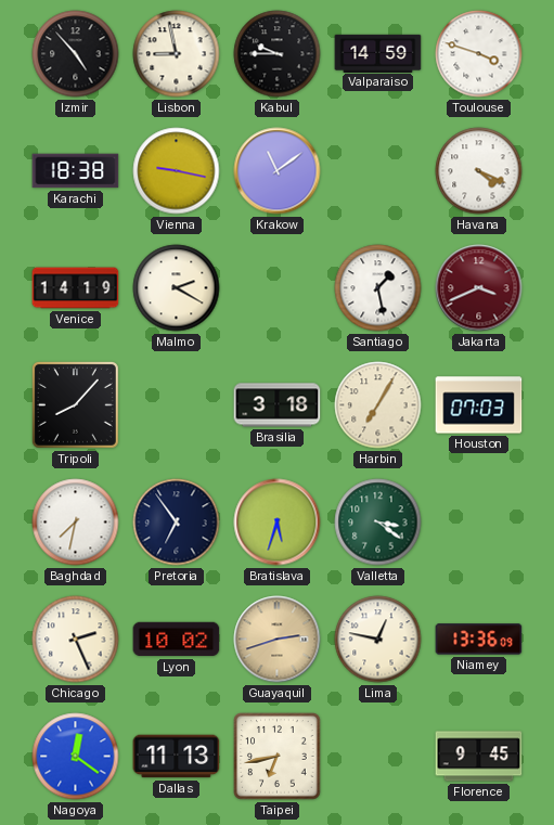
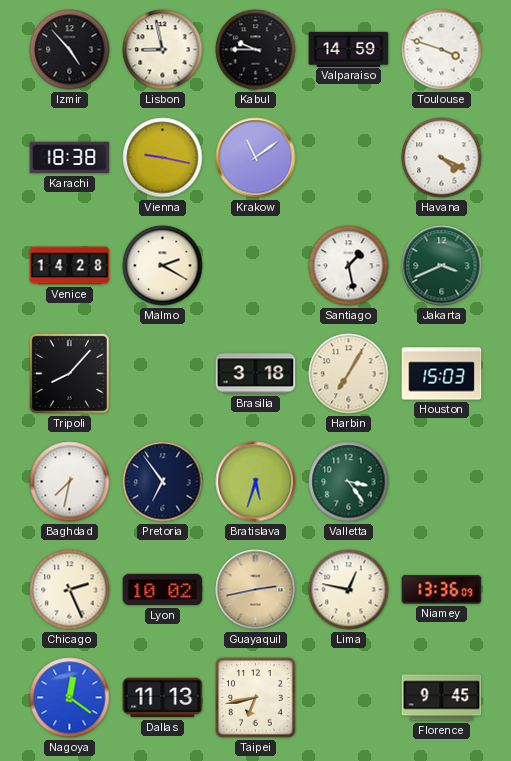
Venice: 14:19 -> 14:28
Jakarta dial: burgundy -> green
Houston: 07:03 -> 15:03
Valletta: 3:21 -> 3:24
Guayaquil: 2:42 -> 2:43
